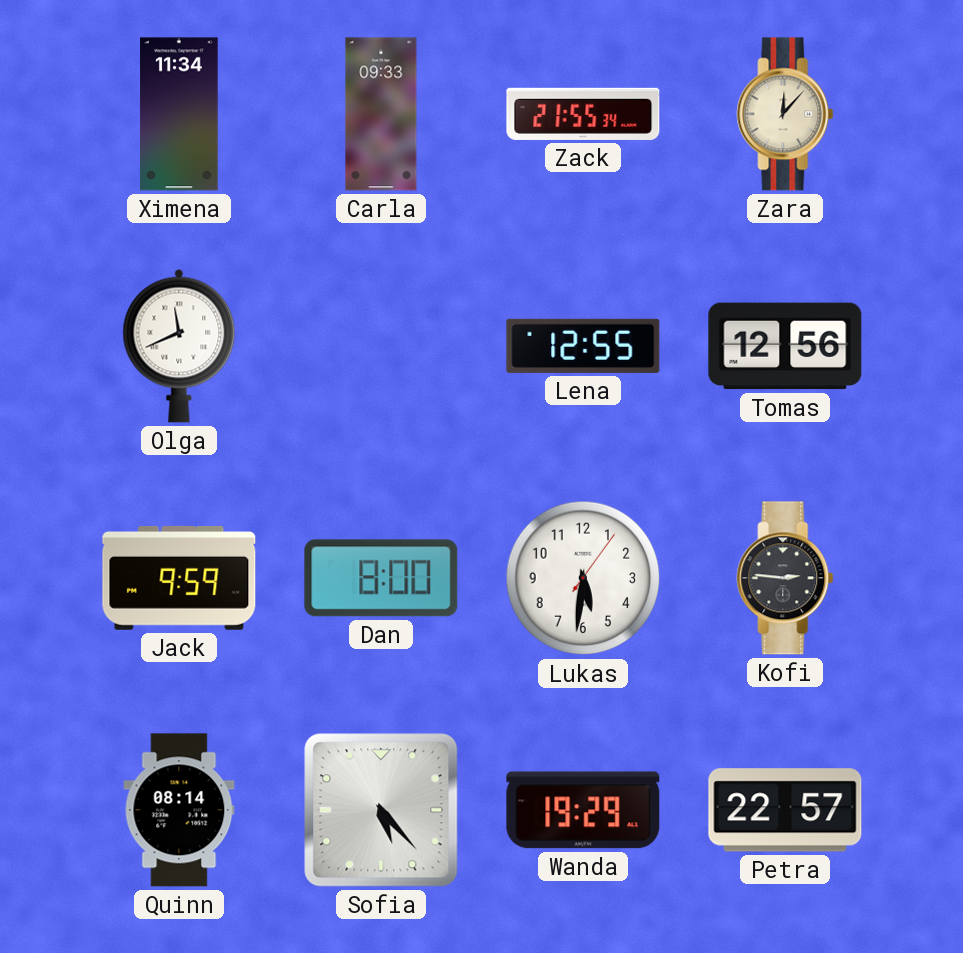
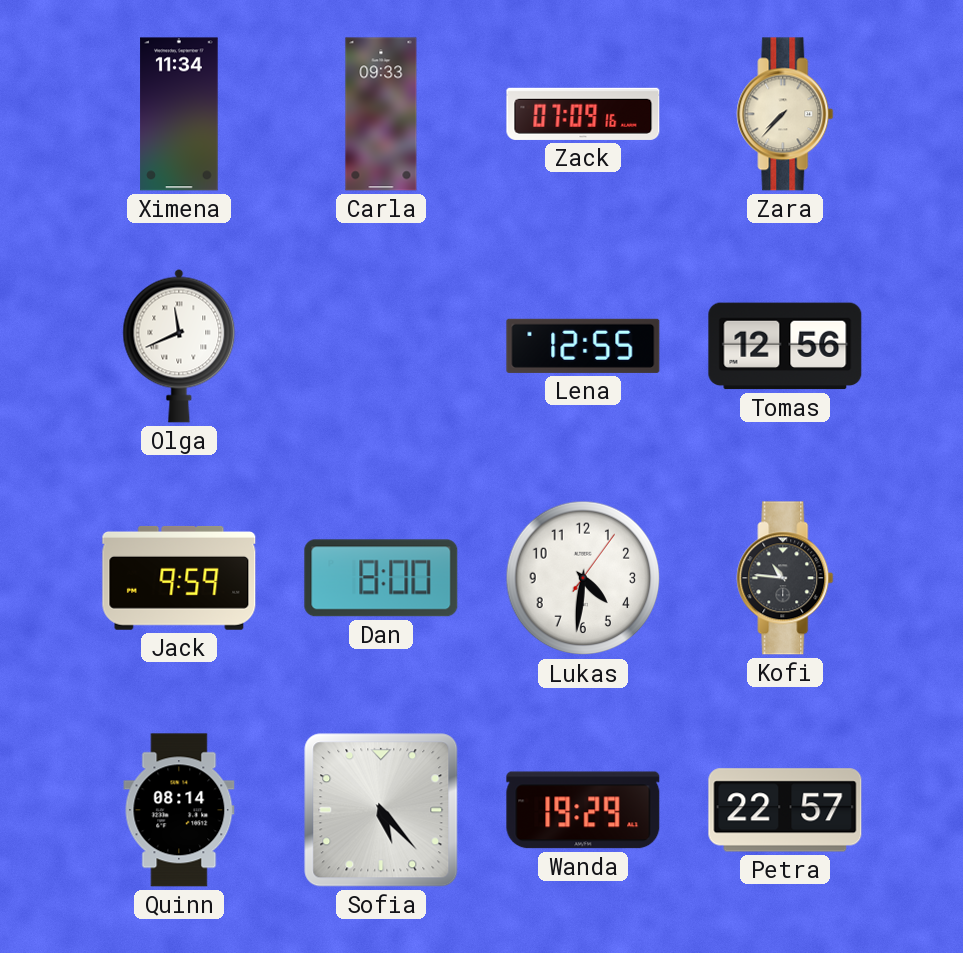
Zack: 21:55 -> 07:09
Zara: 12:07 -> 7:37
Lukas: 5:31 -> 4:31
Kofi: 2:46 -> 10:46
